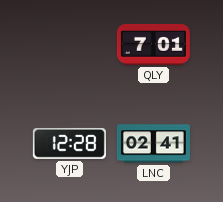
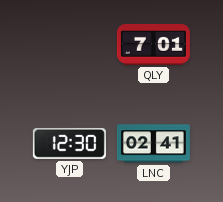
YJP: 12:28 -> 12:30
